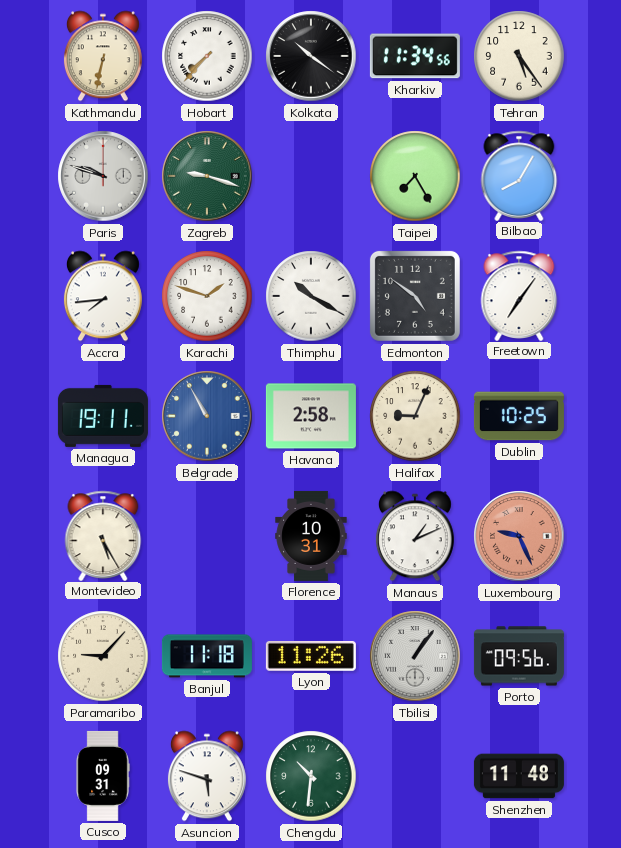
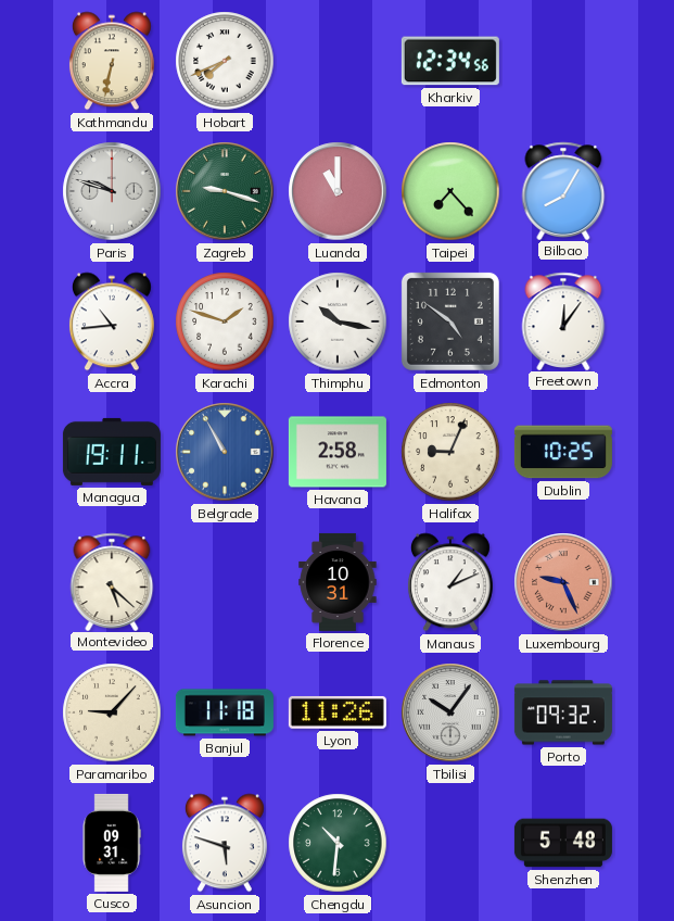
Hobart: 7:37 -> 7:41
Kolkata: 10:21 -> none
Kharkiv: 11:34 -> 12:34
Tehran: 5:24 -> none
Luanda: none -> 11:00
Taipei: 7:25 -> 7:23
Accra: 7:44 -> 10:44
Thimphu: 10:20 -> 10:17
Freetown: 7:06 -> 12:06
Montevideo: 5:25 -> 5:22
Tbilisi: 1:06 -> 10:06
Porto: 09:56 -> 09:32
Shenzhen: 11:48 -> 5:48
